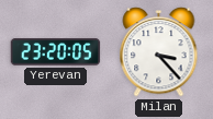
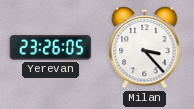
Yerevan: 23:20 -> 23:26
